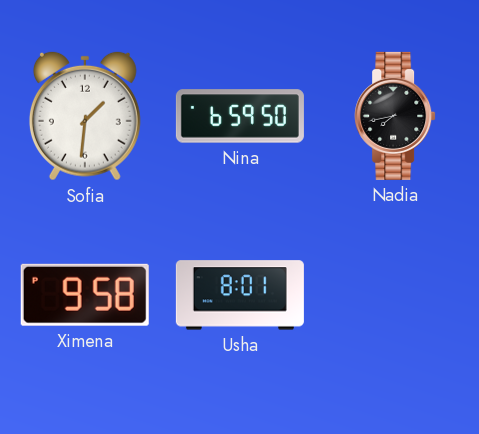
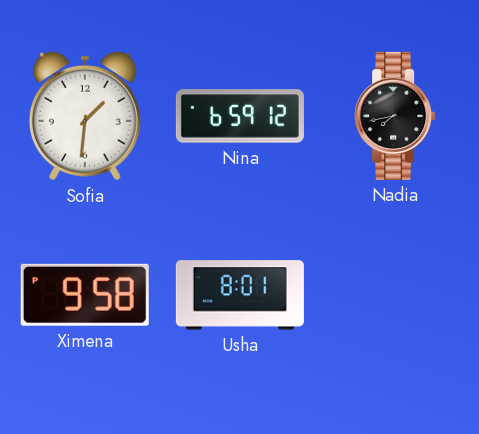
Nina: 6:59:50 -> 6:59:12
